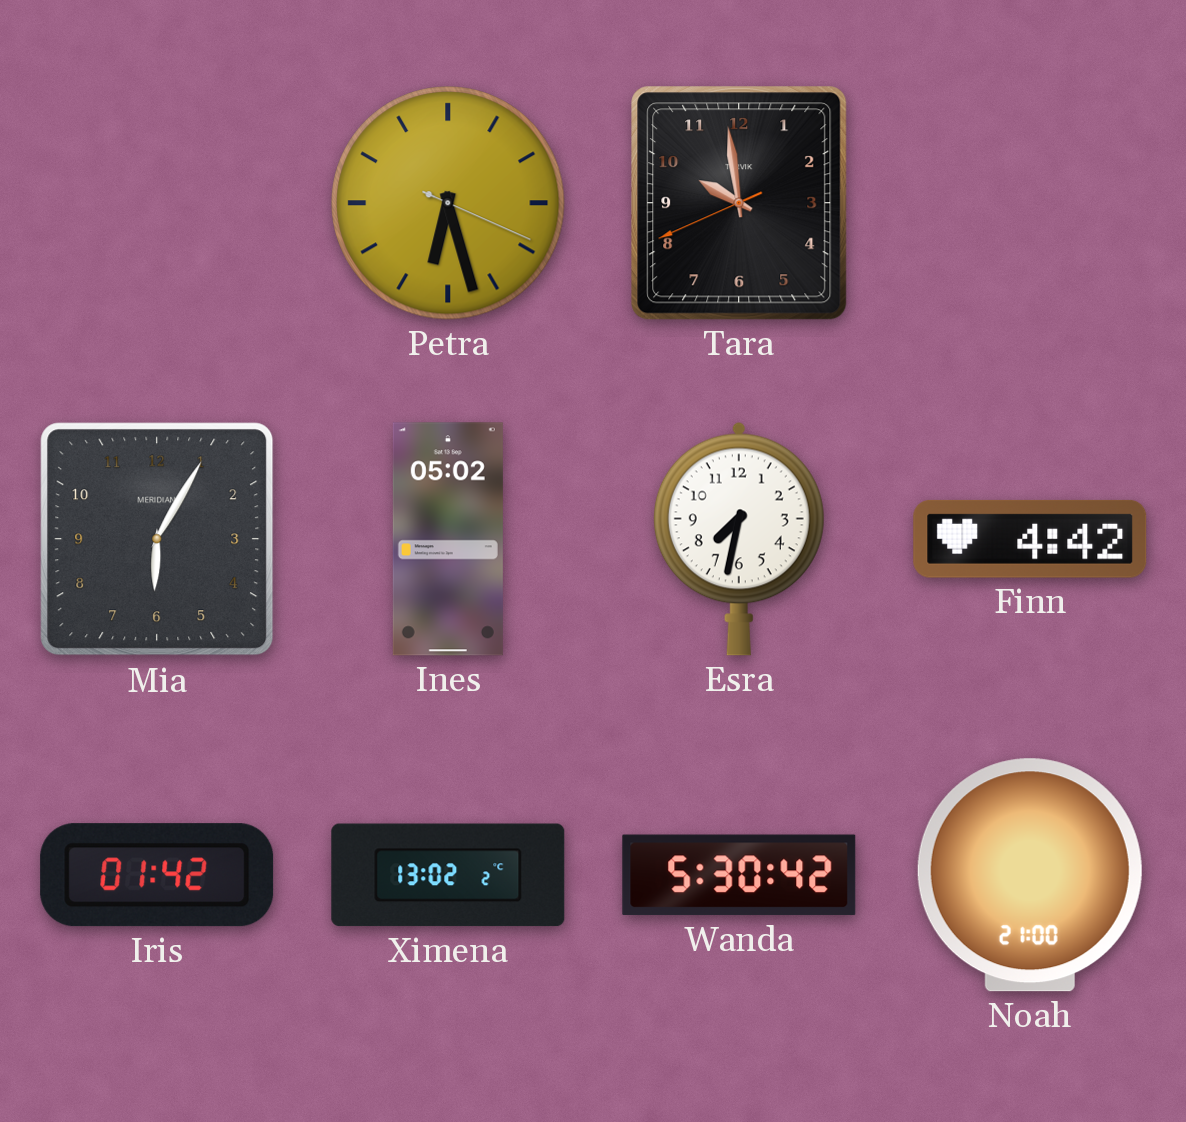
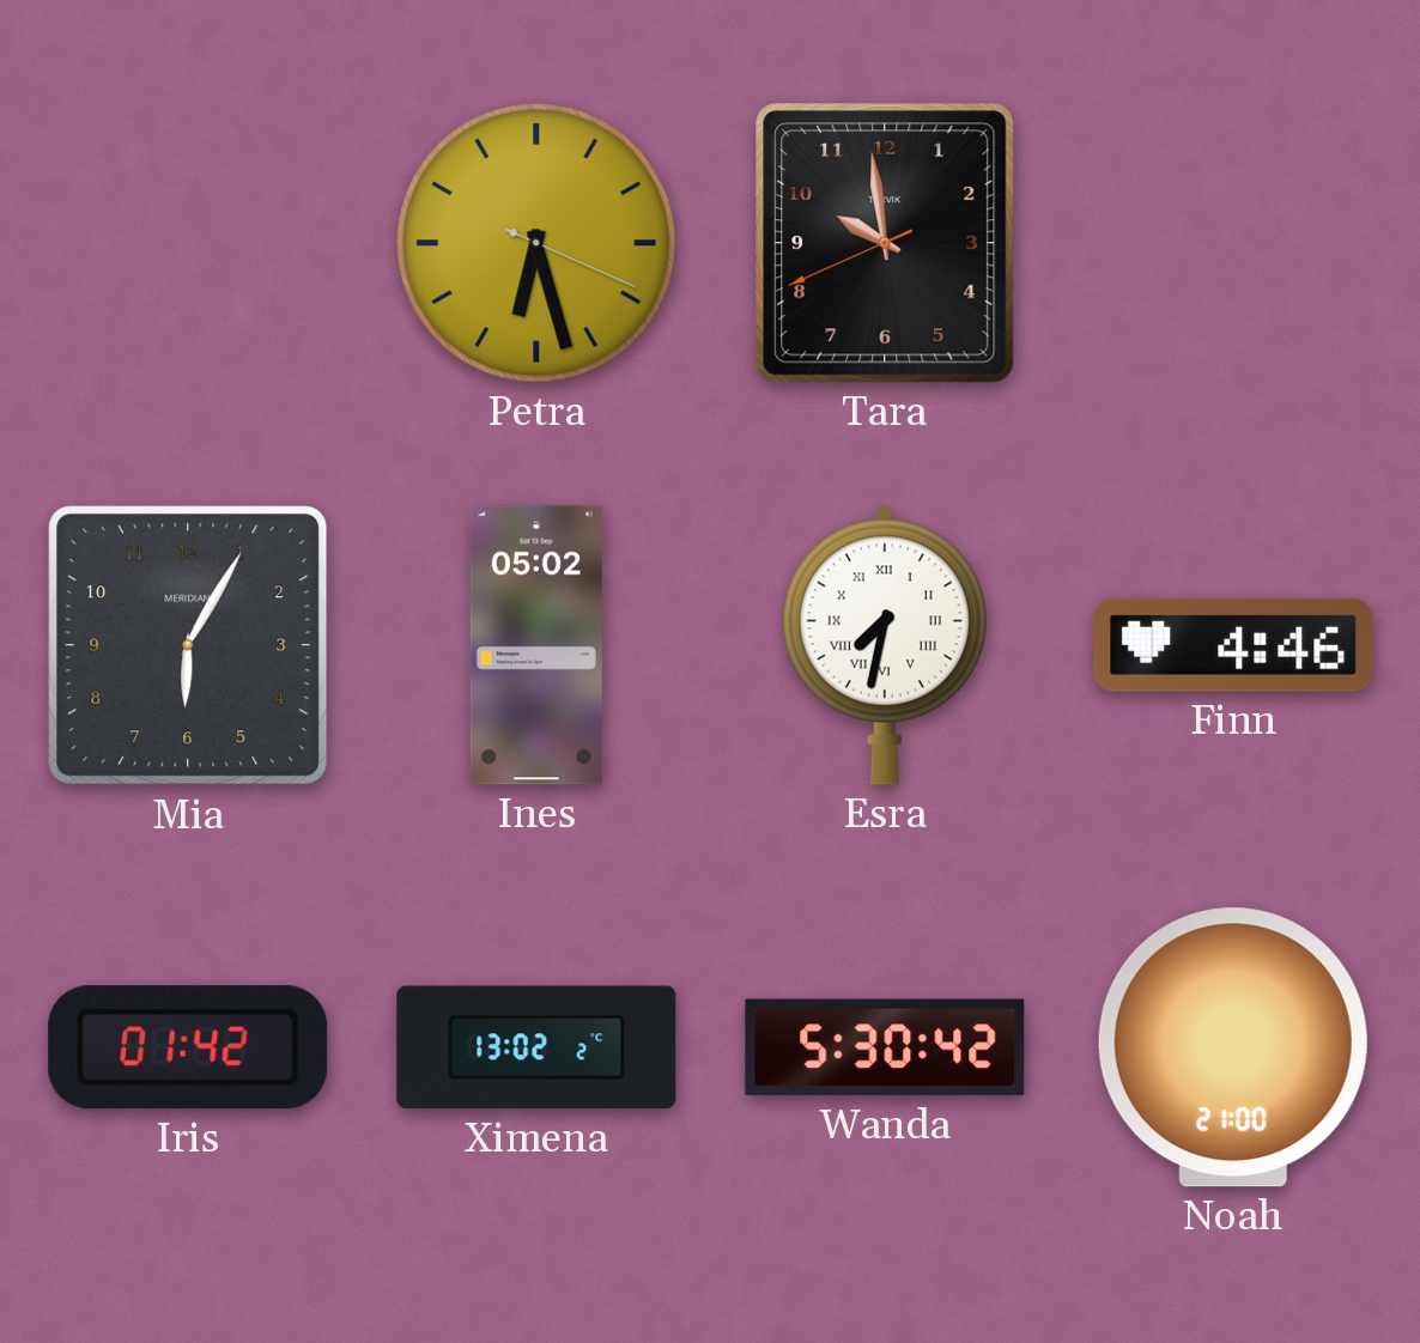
Esra numerals: Arabic -> Roman
Finn: 4:42 -> 4:46
